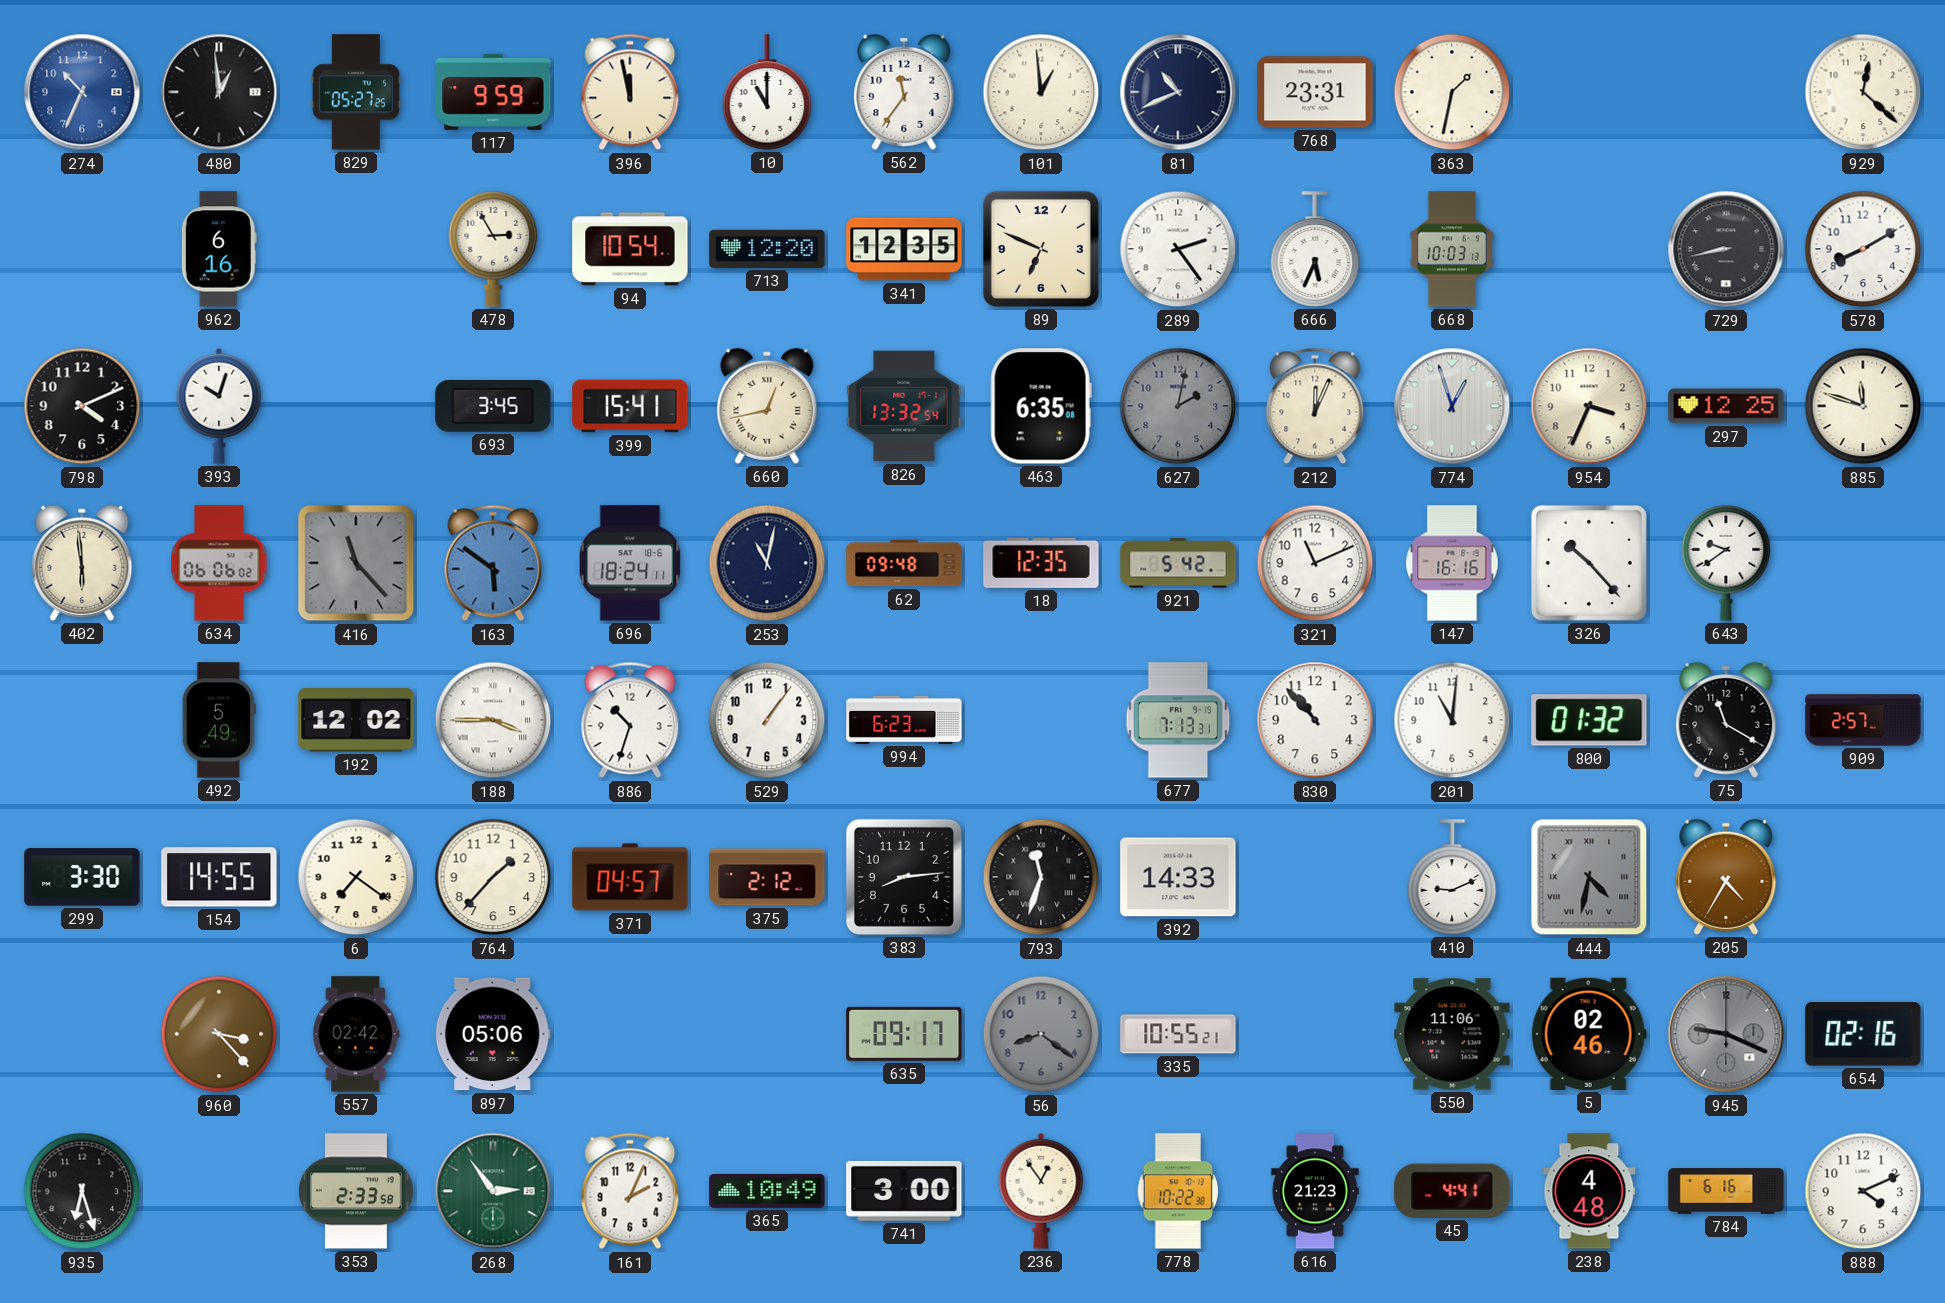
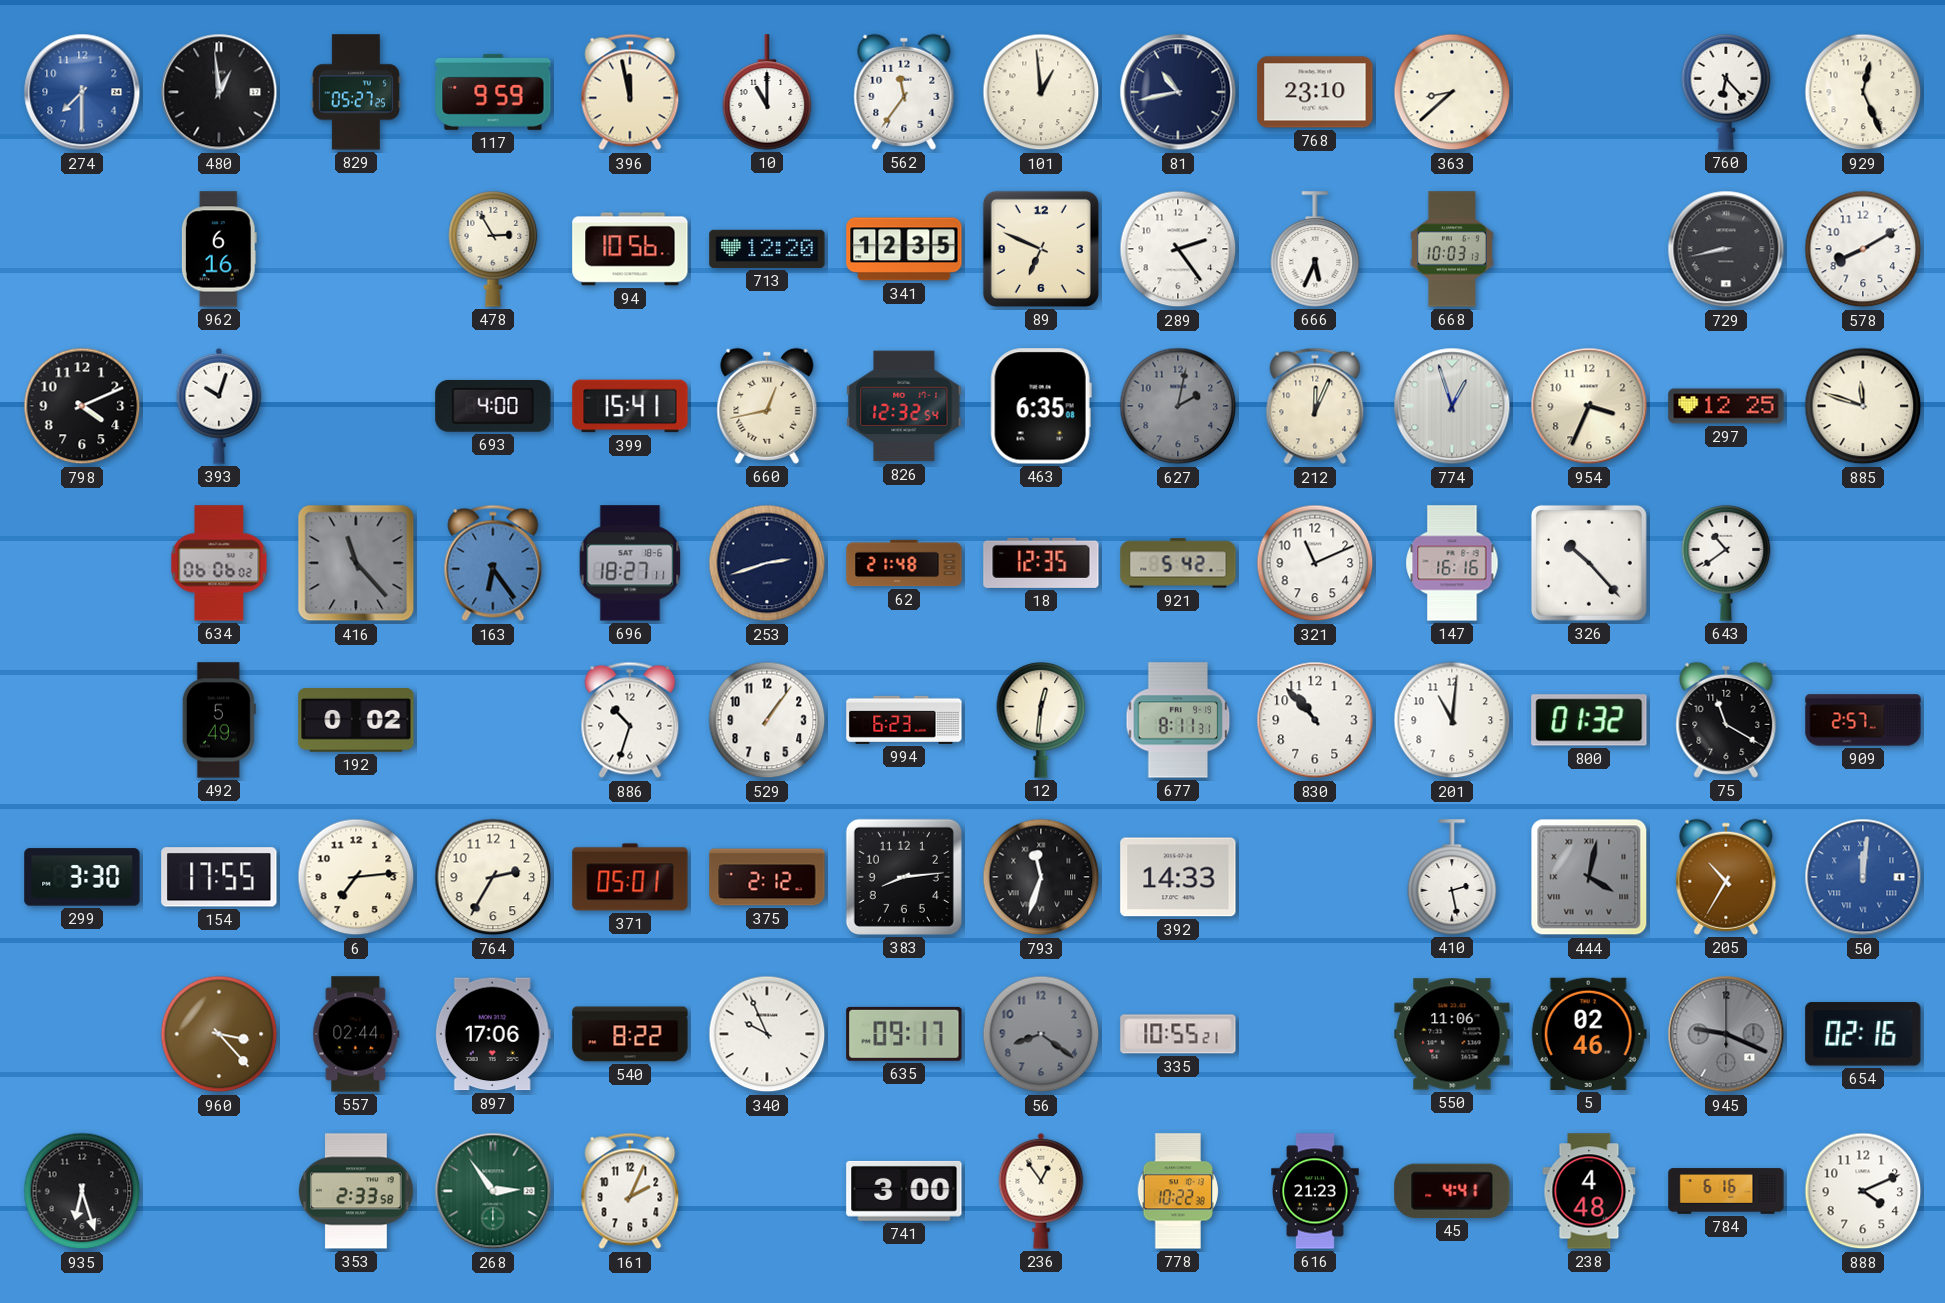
274: 10:34 -> 7:30
81: 10:41 -> 10:43
768: 23:31 -> 23:10
363: 1:32 -> 8:38
760: none -> 6:23
929: 12:22 -> 12:26
94: 10:54 -> 10:56
693: 3:45 -> 4:00
826: 13:32 -> 12:32
402: 5:59 -> none
163: 5:51 -> 6:24
696: 18:24 -> 18:27
253: 11:02 -> 2:42
62: 09:48 -> 21:48
643: 9:39 -> 10:39
192: 12:02 -> 0:02
188: 3:45 -> none
12: none -> 12:31
677: 7:13 -> 8:11
154: 14:55 -> 17:55
6: 7:21 -> 7:14
764: 1:37 -> 2:35
371: 04:57 -> 05:01
410: 9:11 -> 2:28
444: 4:32 -> 4:02
205: 4:35 -> 10:35
50: none -> 12:01
557: 02:42 -> 02:44
897: 05:06 -> 17:06
540: none -> 8:22
340: none -> 9:56
365: 10:49 -> none
